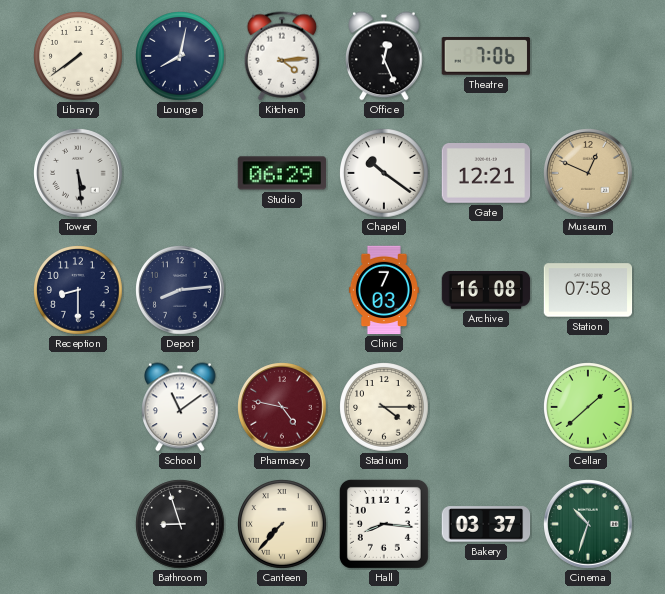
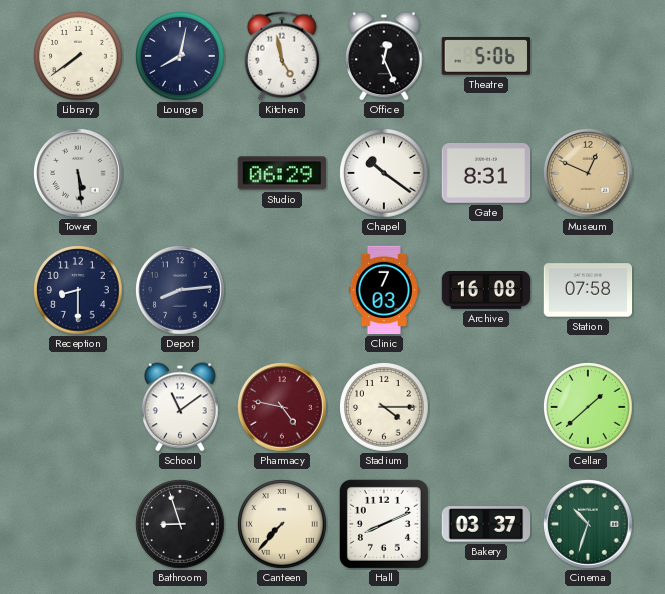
Kitchen: 4:14 -> 4:58
Theatre: 7:06 -> 5:06
Gate: 12:21 -> 8:31
Hall: 8:16 -> 8:11
